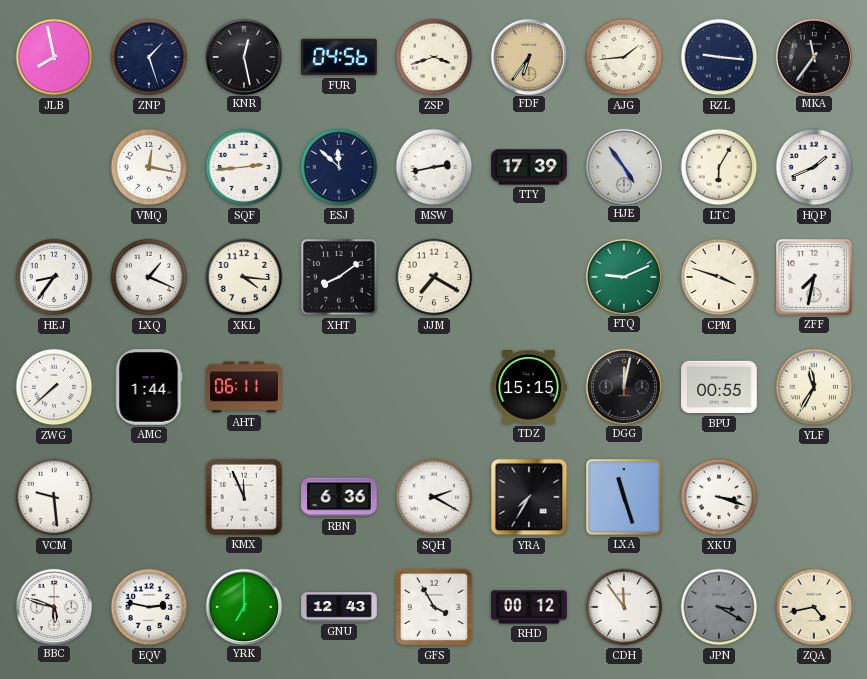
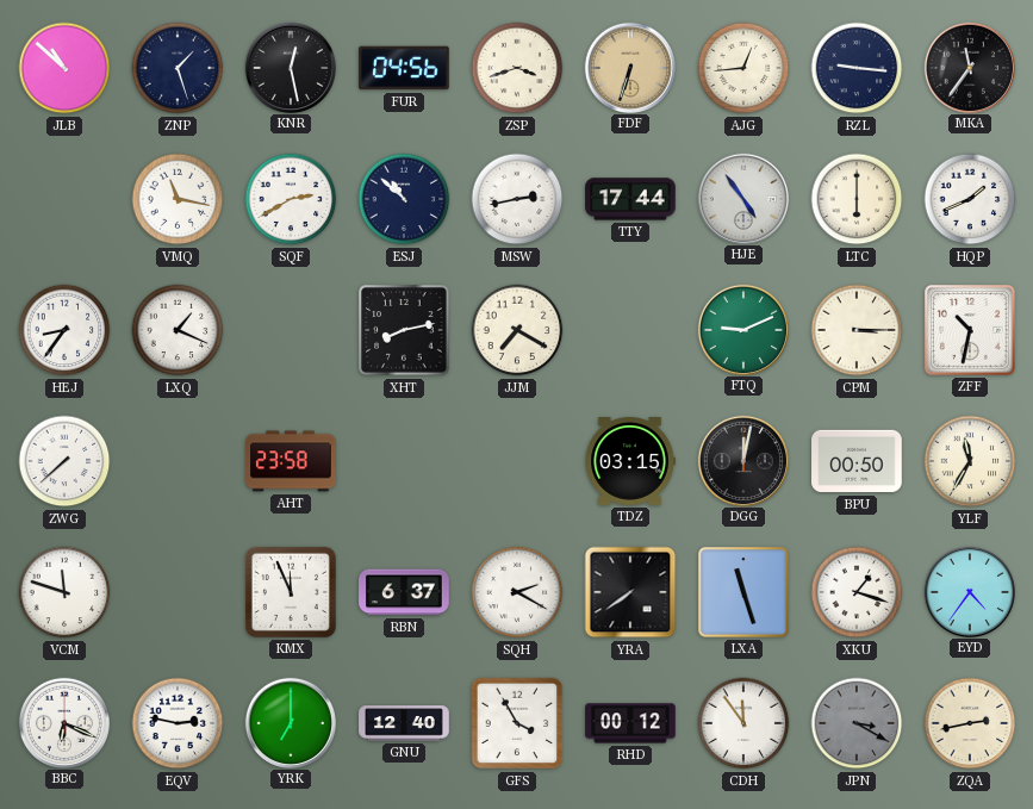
JLB: 7:58 -> 10:52
FDF: 6:36 -> 6:33
AJG: 1:44 -> 12:44
VMQ: 12:17 -> 11:17
SQF: 2:44 -> 2:40
ESJ: 11:52 -> 10:52
TTY: 17:39 -> 17:44
LTC: 6:05 -> 6:00
XKL: 4:16 -> none
XHT: 8:09 -> 8:13
CPM: 3:48 -> 3:15
ZFF: 7:32 -> 10:32
AMC: 1:44 -> none
AHT: 06:11 -> 23:58
TDZ: 15:15 -> 03:15
BPU: 00:55 -> 00:50
VCM: 9:29 -> 11:48
RBN: 6:36 -> 6:37
YRA: 7:35 -> 7:39
XKU: 3:18 -> 1:18
EYD: none -> 4:36
BBC: 5:48 -> 6:19
GNU: 12:43 -> 12:40
ZQA: 4:43 -> 2:43
